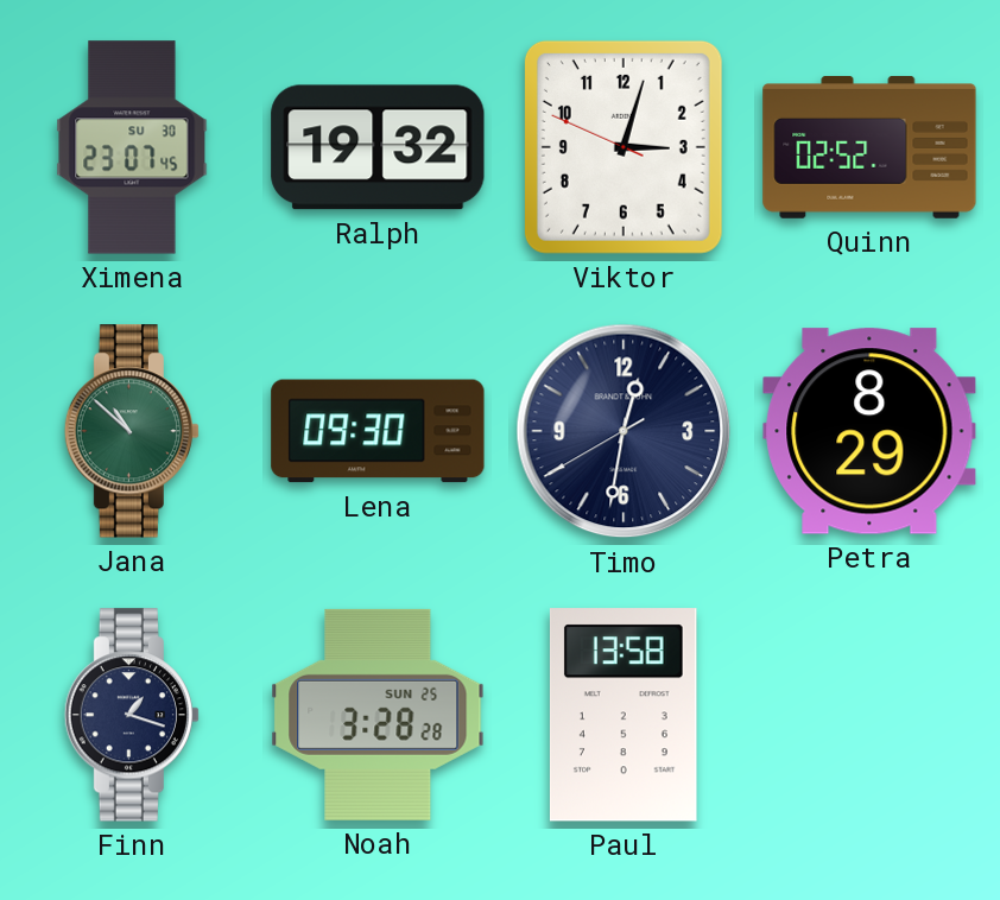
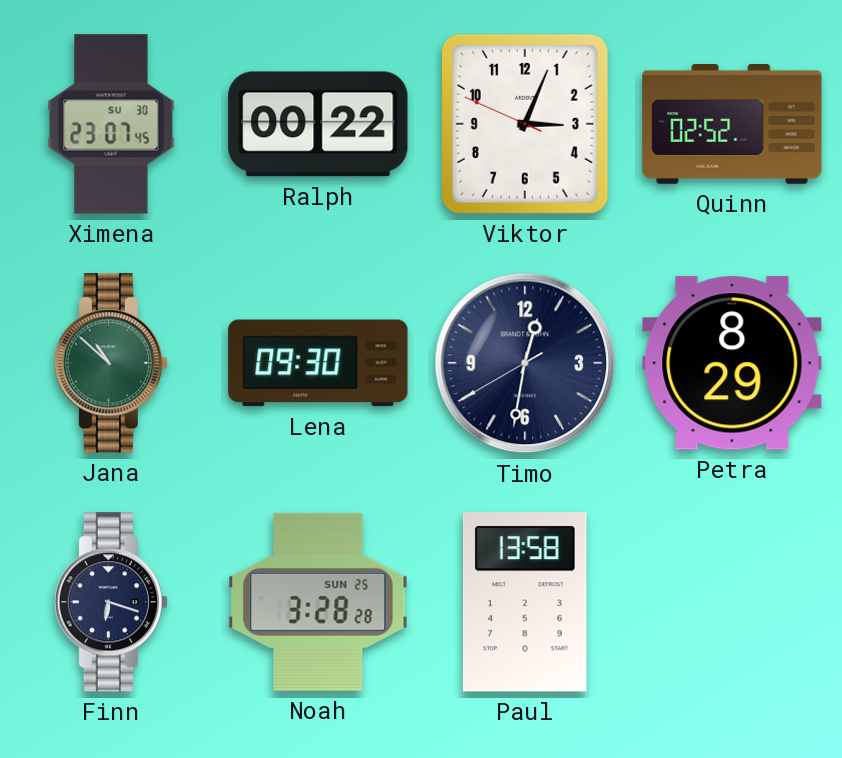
Ralph: 19:32 -> 00:22
Viktor: 3:02 -> 3:03
Finn: 1:18 -> 6:18
